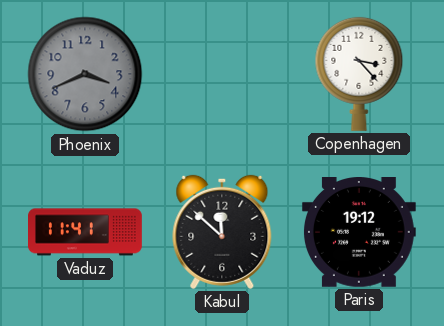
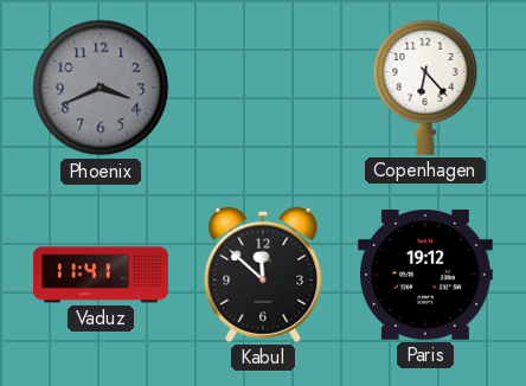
Copenhagen: 3:23 -> 6:23
